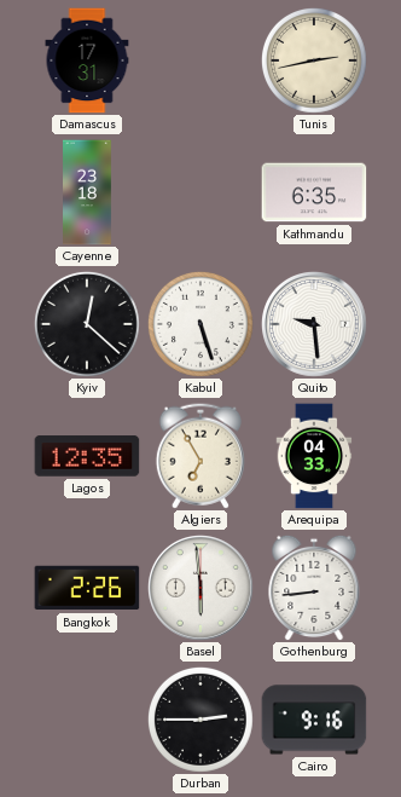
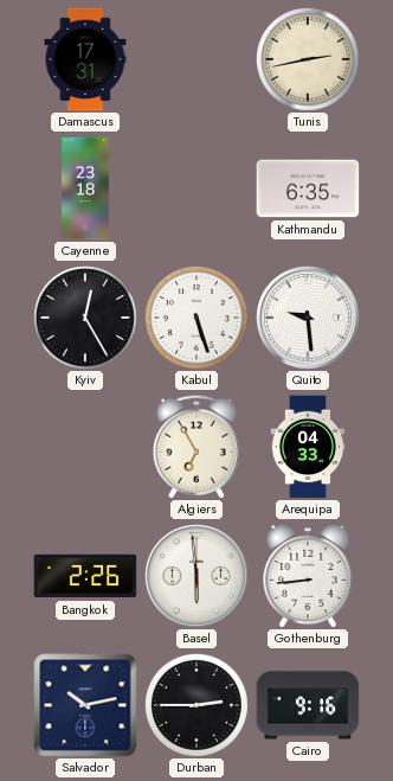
Kyiv: 12:22 -> 12:25
Lagos: 12:35 -> none
Salvador: none -> 10:13
